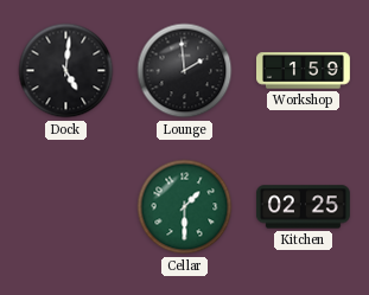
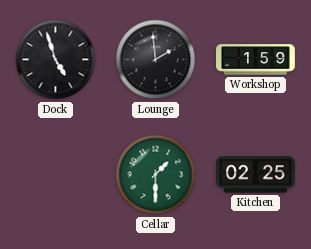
Dock: 5:01 -> 4:57
